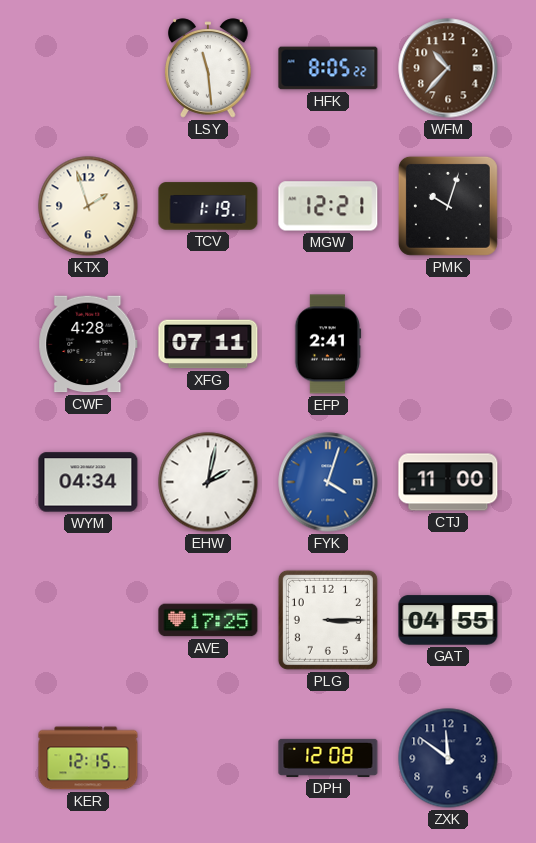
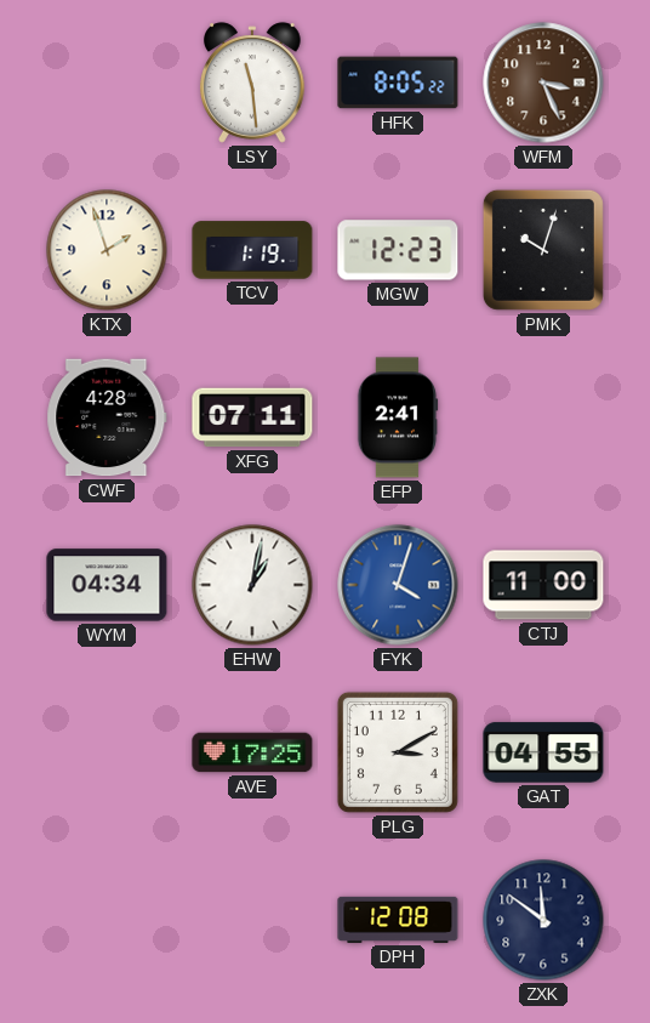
WFM: 10:37 -> 3:26
MGW: 12:21 -> 12:23
EHW: 2:02 -> 1:02
PLG: 3:15 -> 3:10
KER: 12:15 -> none
